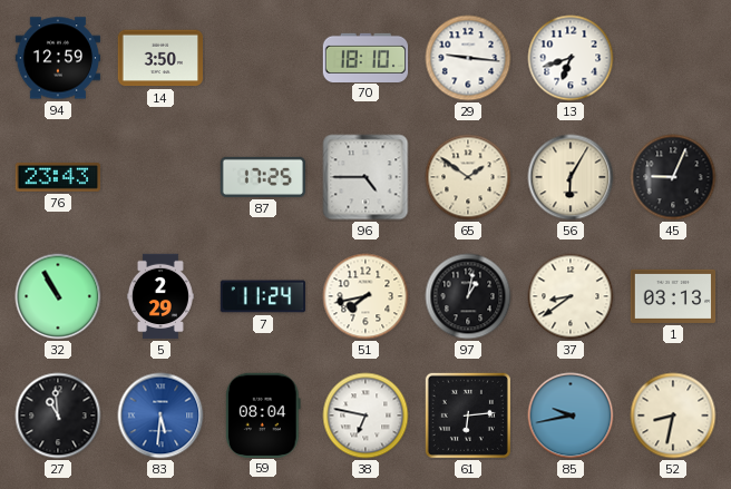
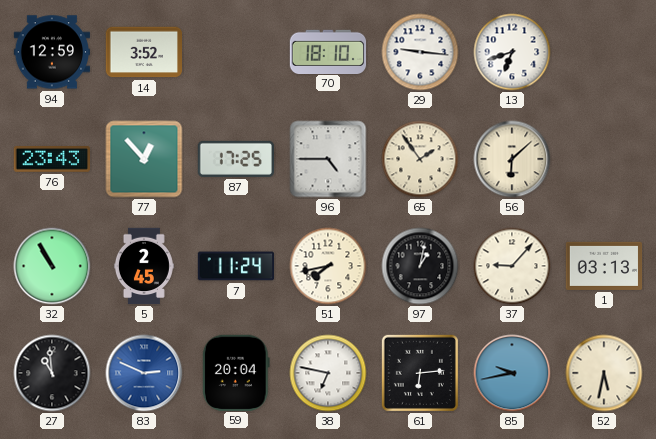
14: 3:50 -> 3:52
77: none -> 12:53
65: 1:51 -> 1:54
56: 6:05 -> 6:08
45: 9:04 -> none
5: 2:29 -> 2:45
37: 8:39 -> 9:07
83: 5:31 -> 2:49
59: 08:04 -> 20:04
52: 8:32 -> 5:32
